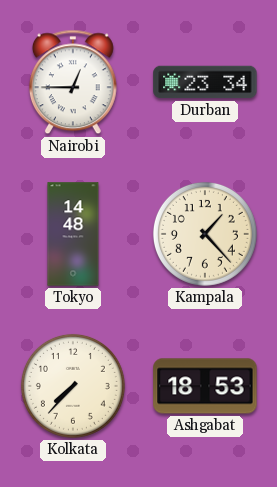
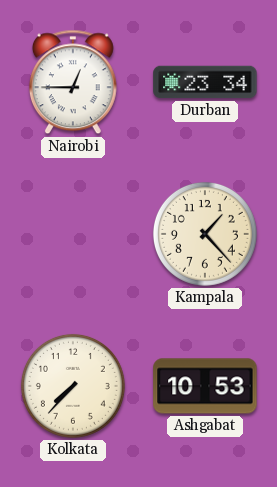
Tokyo: 14:48 -> none
Ashgabat: 18:53 -> 10:53
